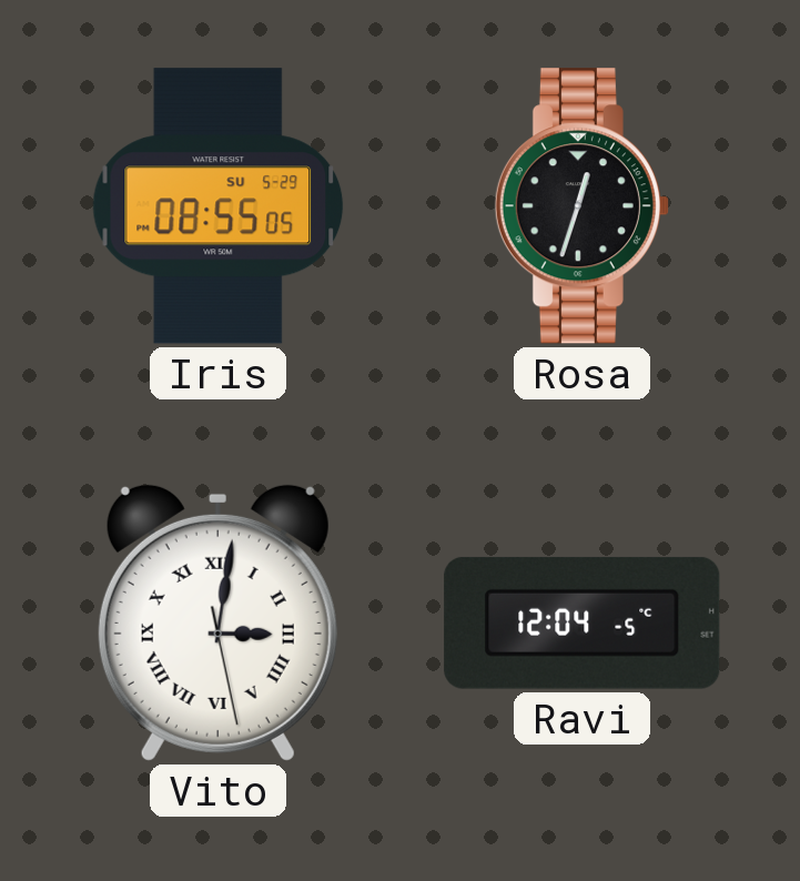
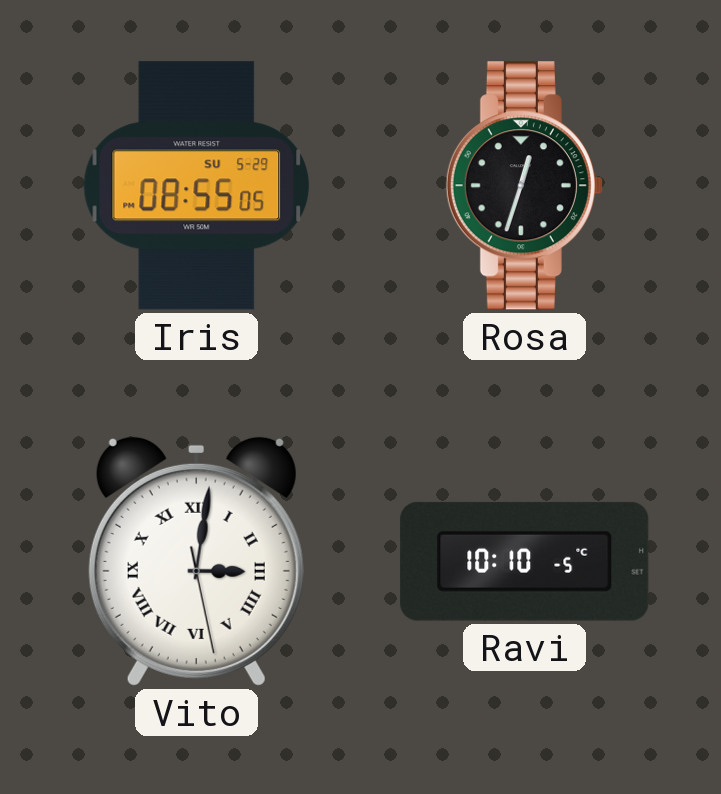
Ravi: 12:04 -> 10:10
